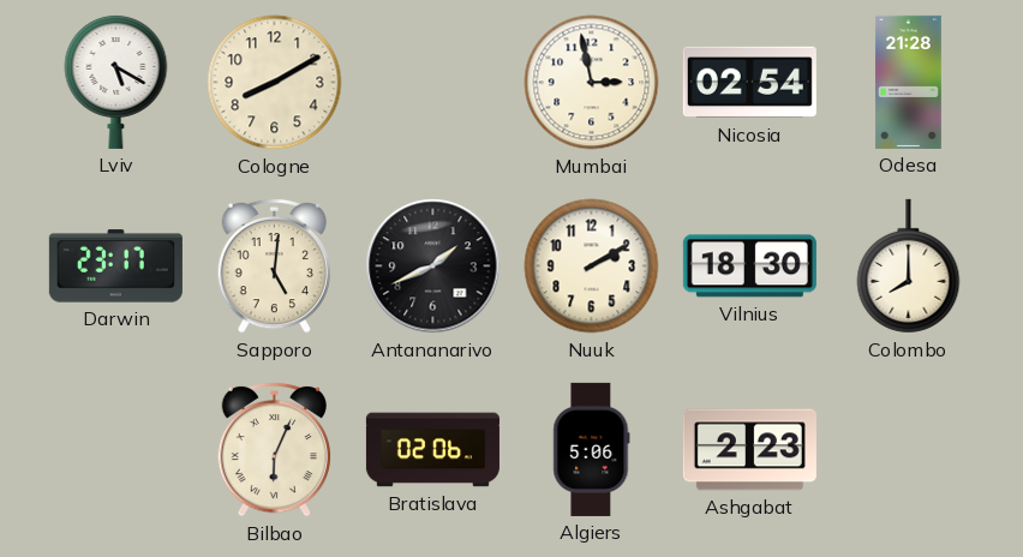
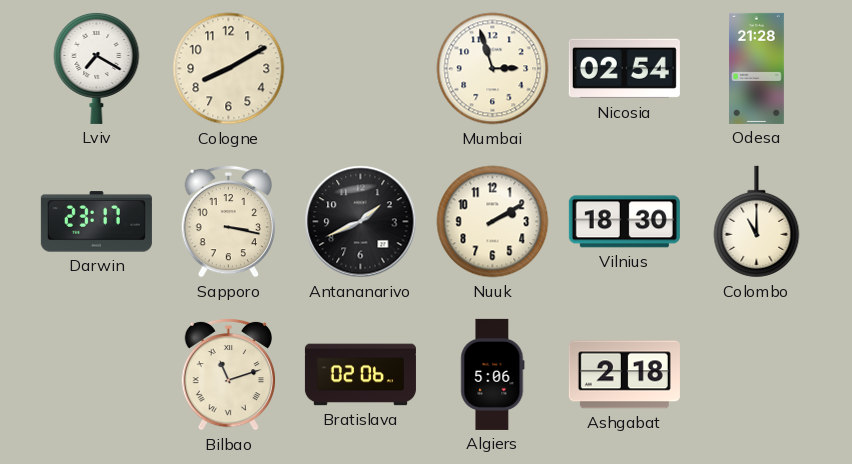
Lviv: 5:20 -> 7:20
Mumbai: 2:58 -> 2:57
Sapporo: 5:01 -> 3:17
Colombo: 8:00 -> 11:00
Bilbao: 6:04 -> 11:12
Ashgabat: 2:23 -> 2:18
